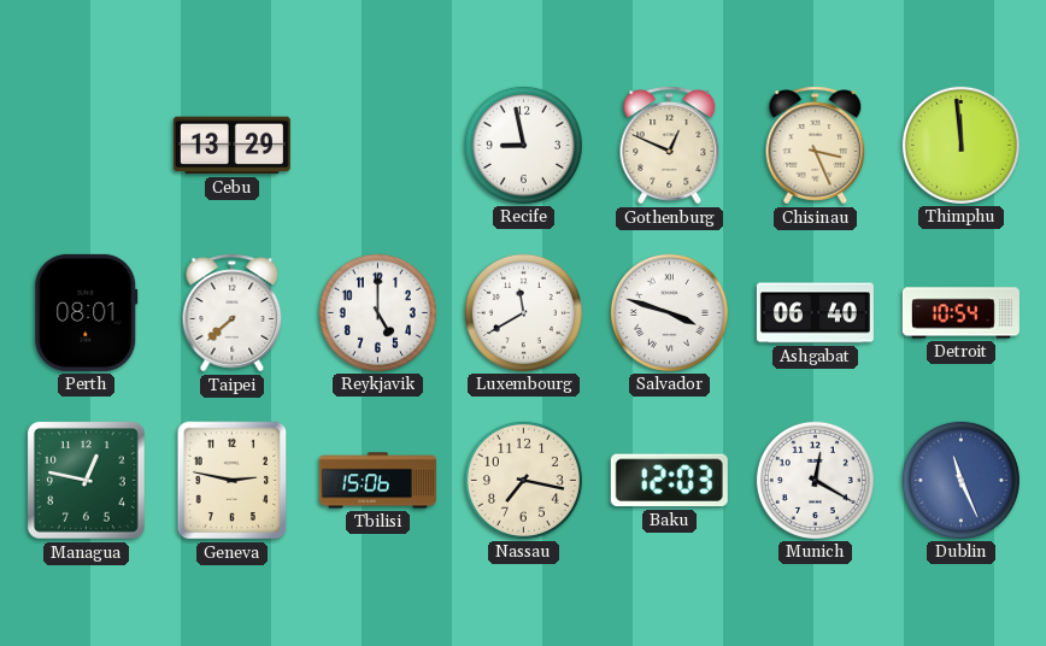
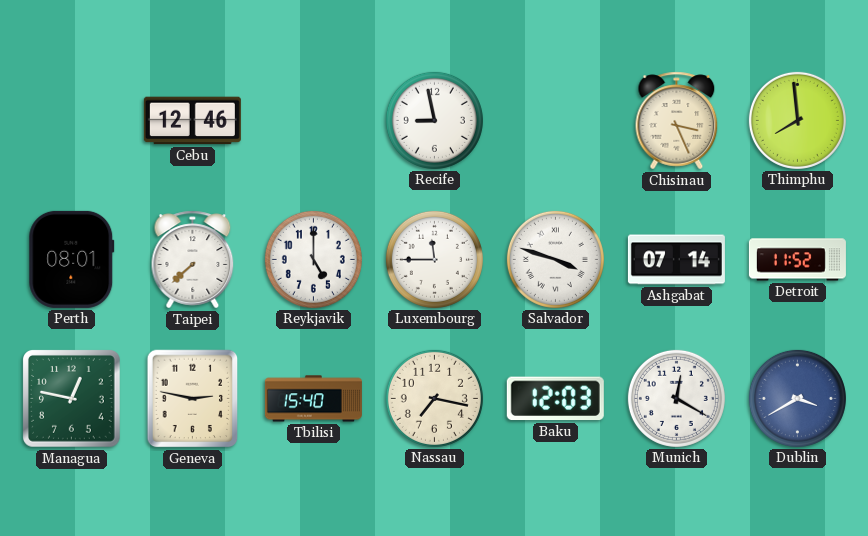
Cebu: 13:29 -> 12:46
Gothenburg: 12:49 -> none
Thimphu: 11:59 -> 7:59
Luxembourg: 11:40 -> 11:45
Ashgabat: 06:40 -> 07:14
Detroit: 10:54 -> 11:52
Tbilisi: 15:06 -> 15:40
Dublin: 11:26 -> 3:40
